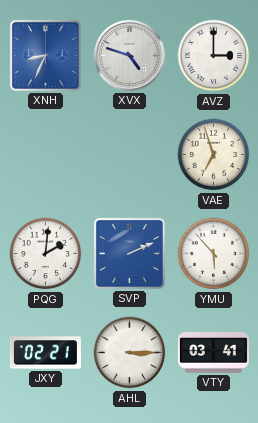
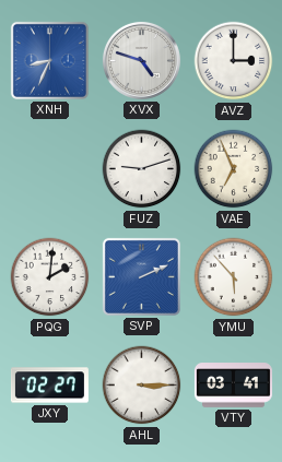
FUZ: none -> 9:12
VAE: 6:57 -> 6:56
JXY: 02:21 -> 02:27
